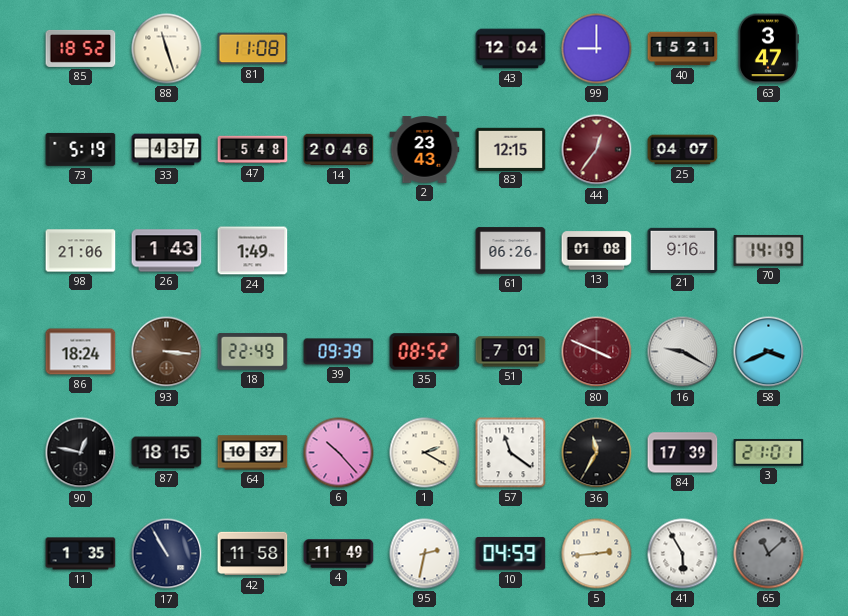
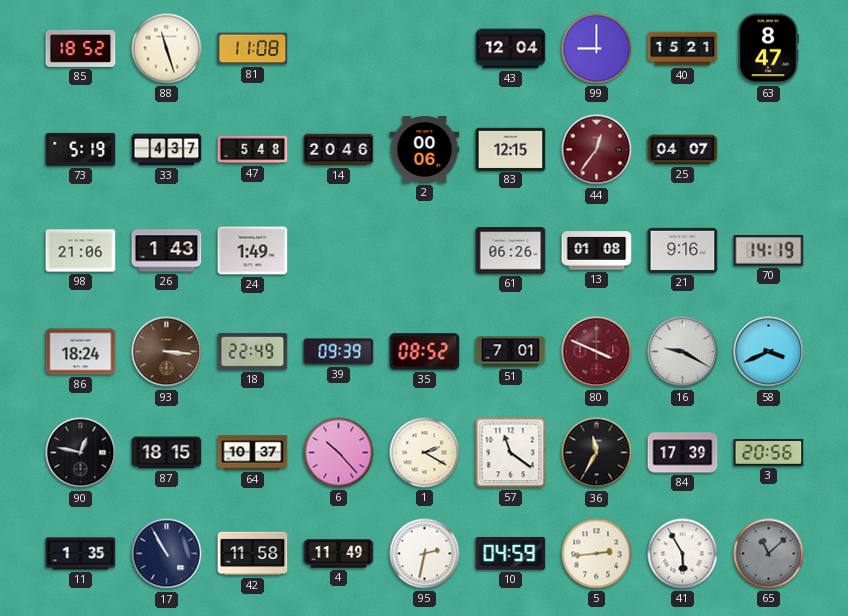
63: 3:47 -> 8:47
2: 23:43 -> 00:06
3: 21:01 -> 20:56
